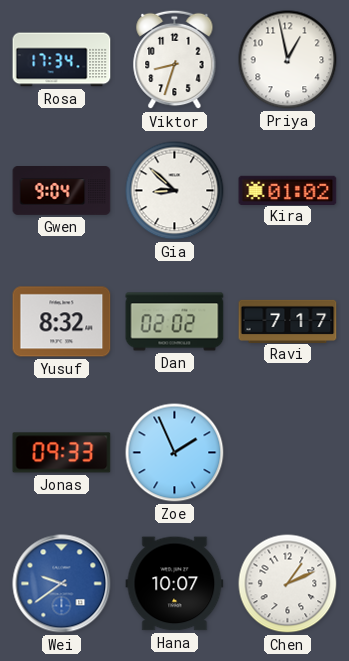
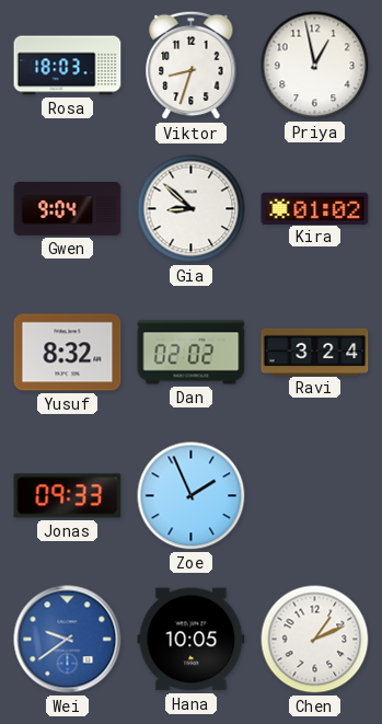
Rosa: 17:34 -> 18:03
Ravi: 7:17 -> 3:24
Hana: 10:07 -> 10:05
